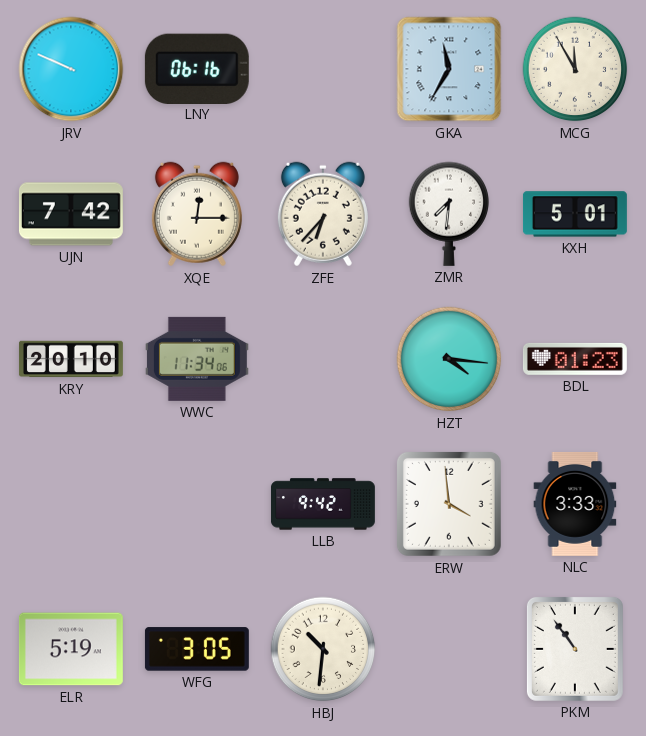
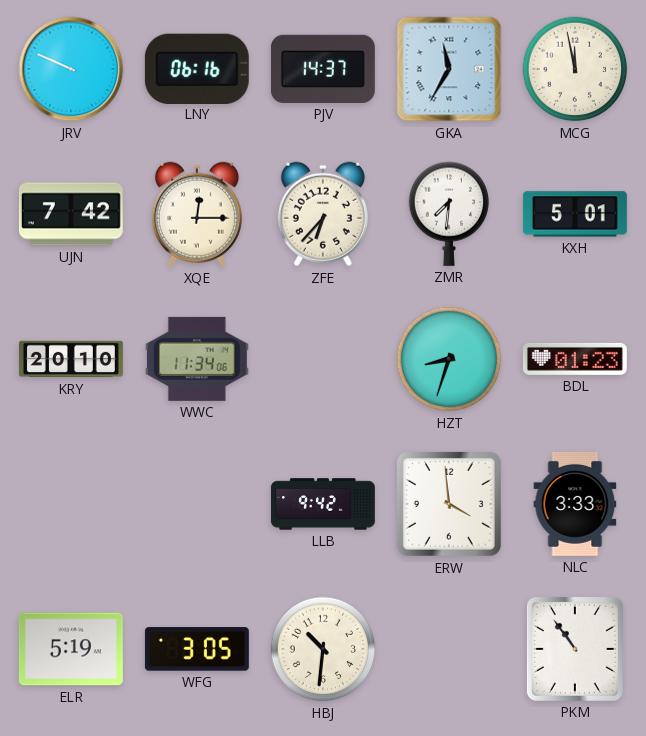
PJV: none -> 14:37
MCG: 11:55 -> 11:58
HZT: 4:16 -> 8:33
